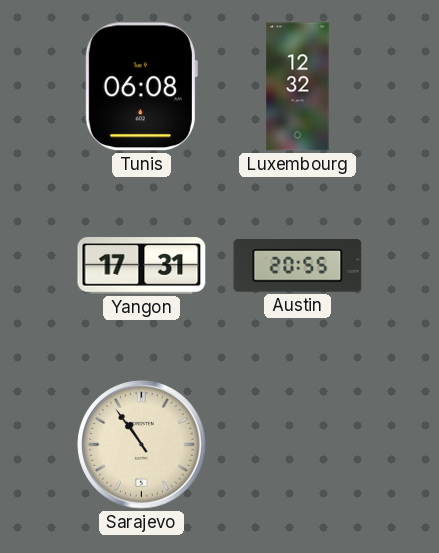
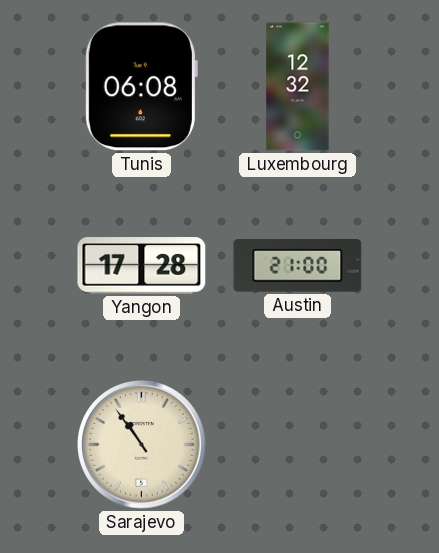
Yangon: 17:31 -> 17:28
Austin: 20:55 -> 21:00
